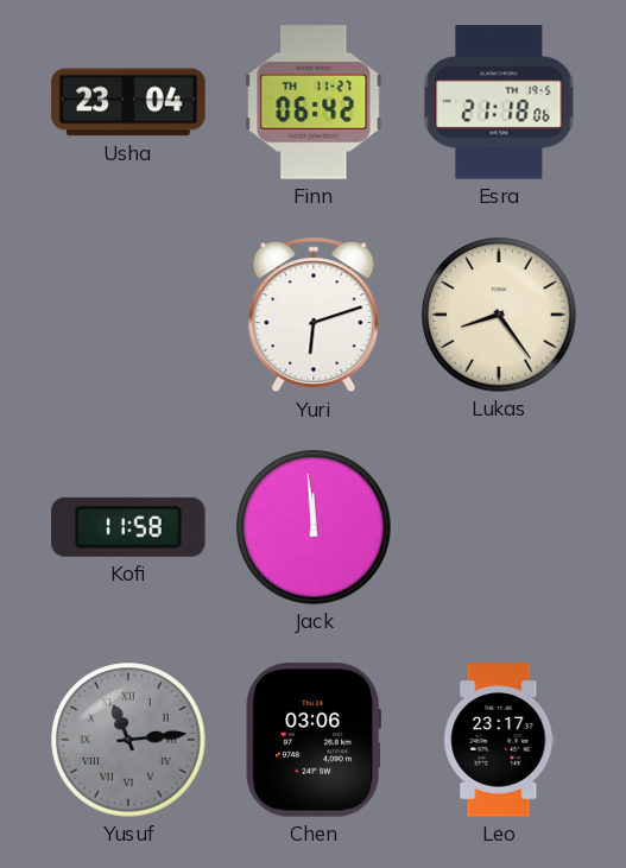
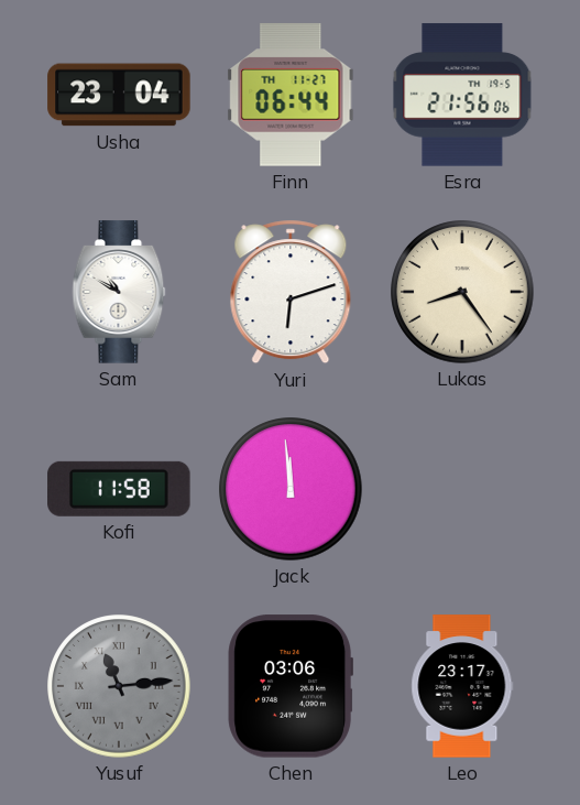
Finn: 06:42 -> 06:44
Esra: 21:18 -> 21:56
Sam: none -> 10:50
